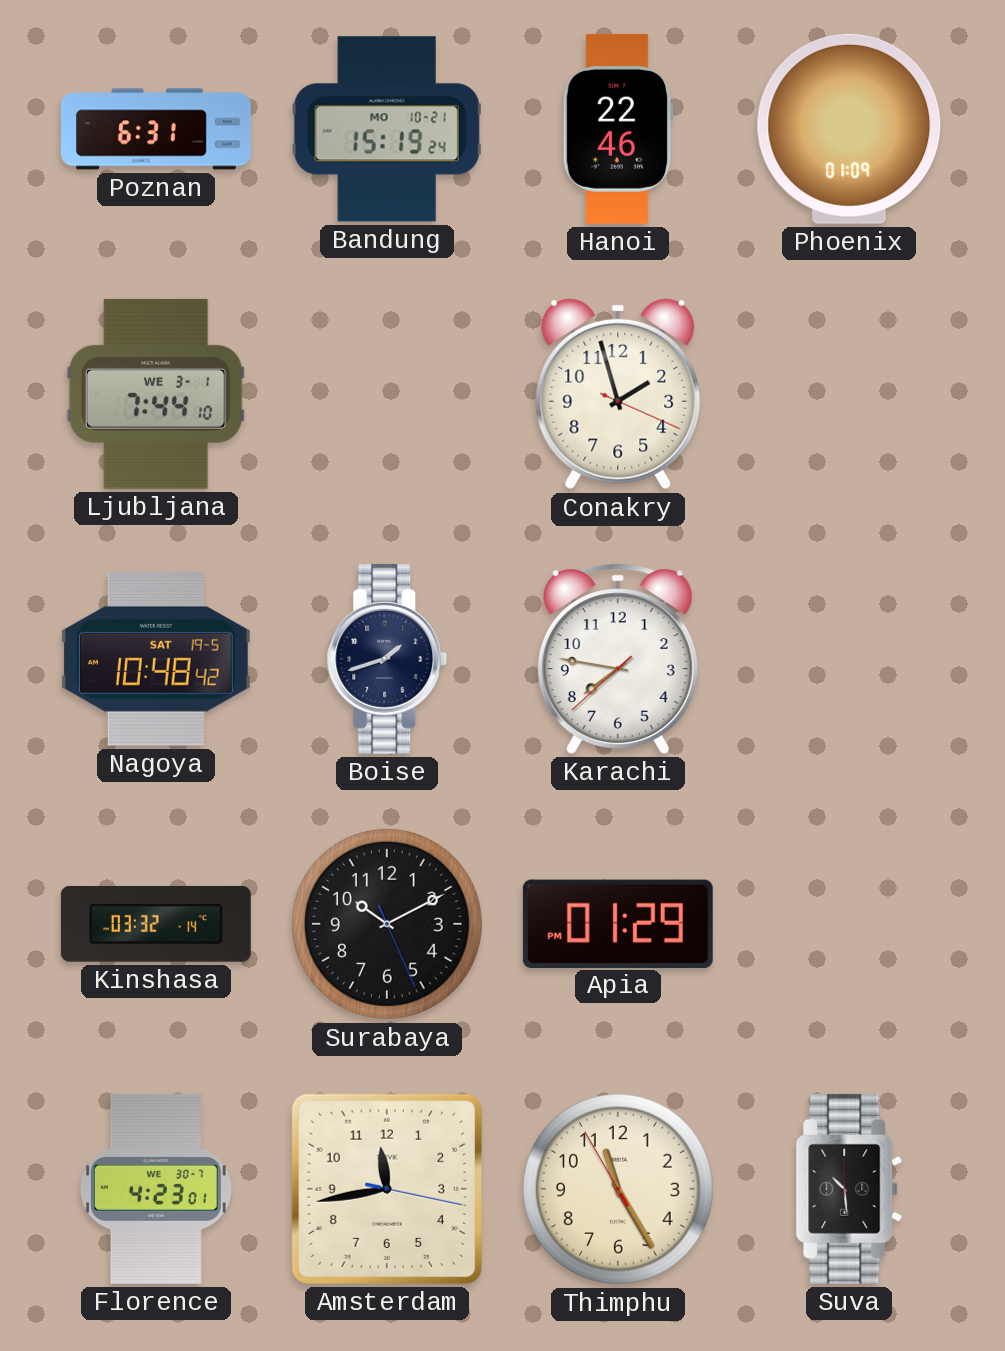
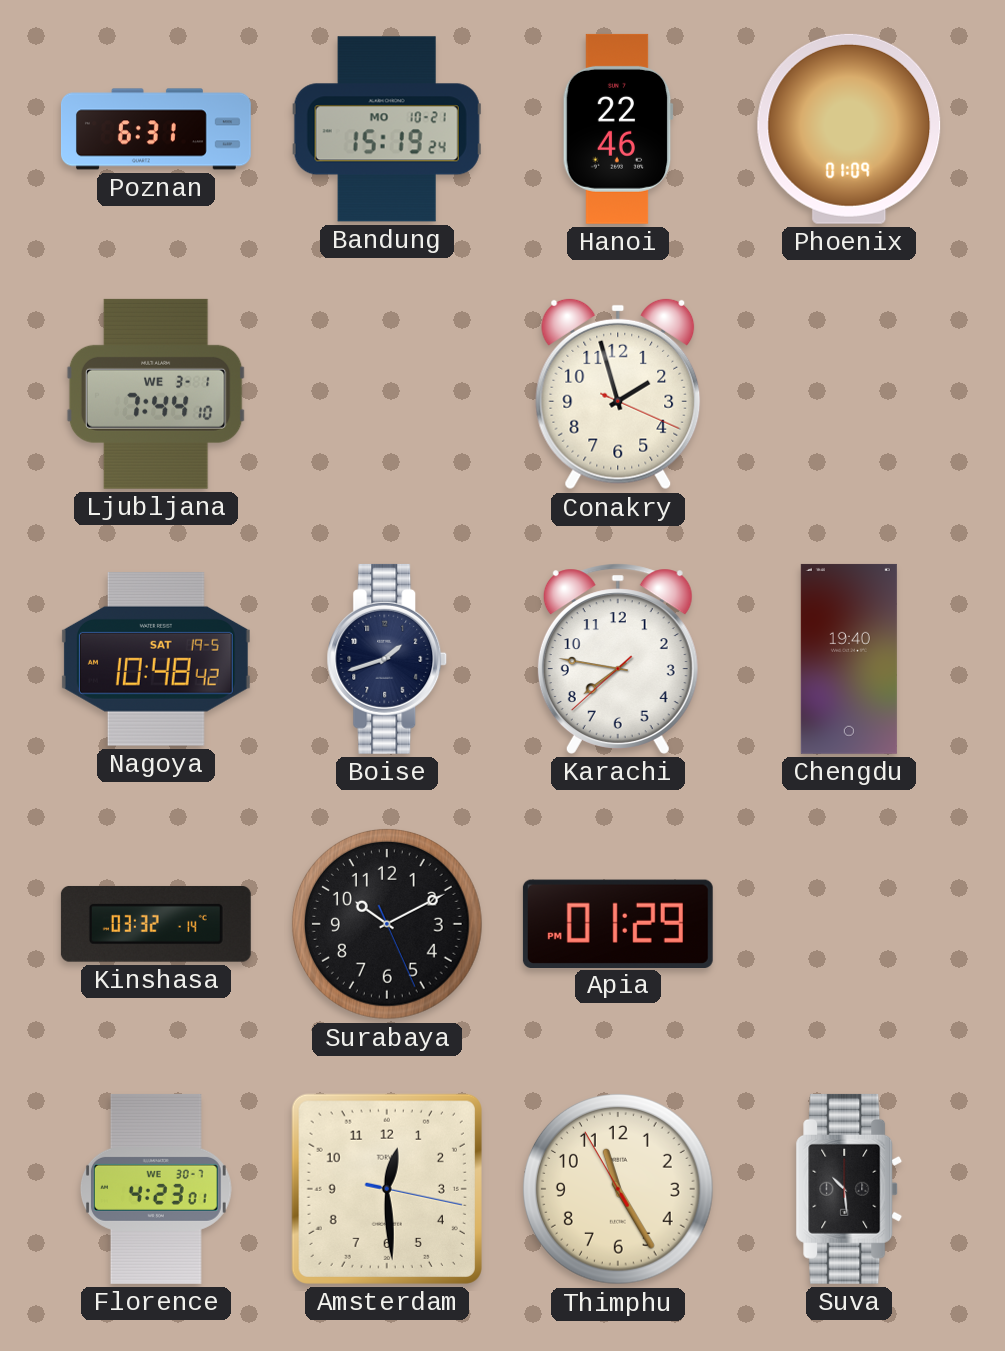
Chengdu: none -> 19:40
Amsterdam: 11:43 -> 12:29
